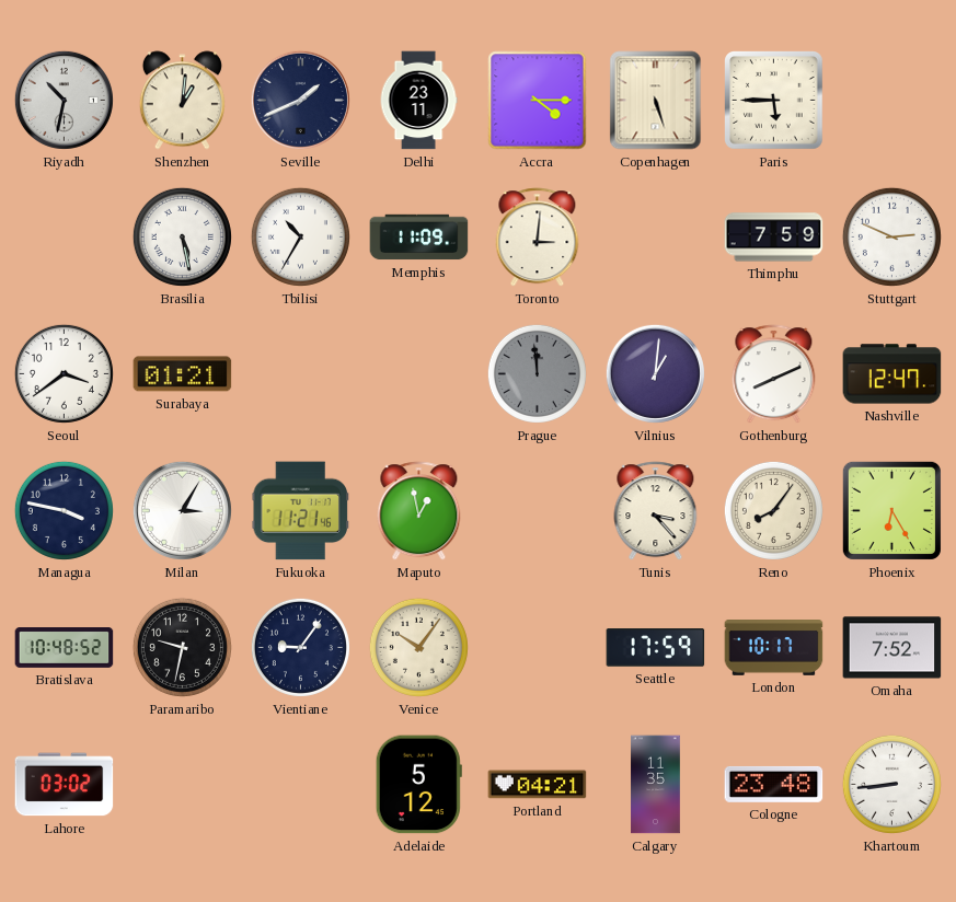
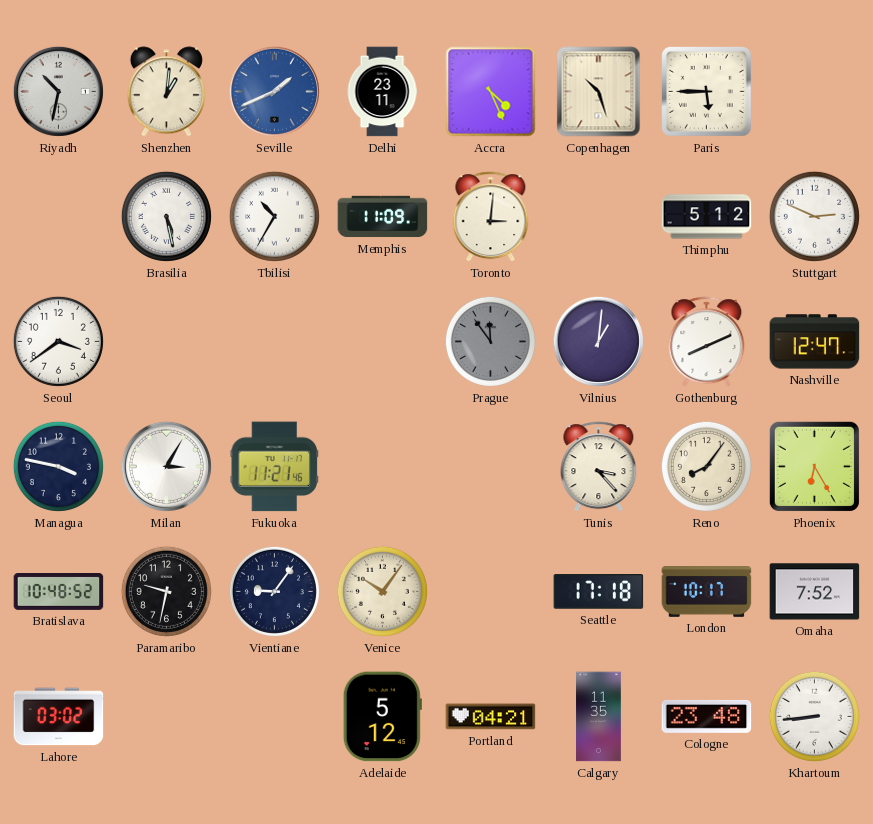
Seville dial: navy -> blue
Accra: 4:15 -> 4:26
Copenhagen: 5:27 -> 10:27
Thimphu: 7:59 -> 5:12
Surabaya: 01:21 -> none
Prague: 11:59 -> 11:54
Maputo: 12:58 -> none
Seattle: 17:59 -> 17:18
